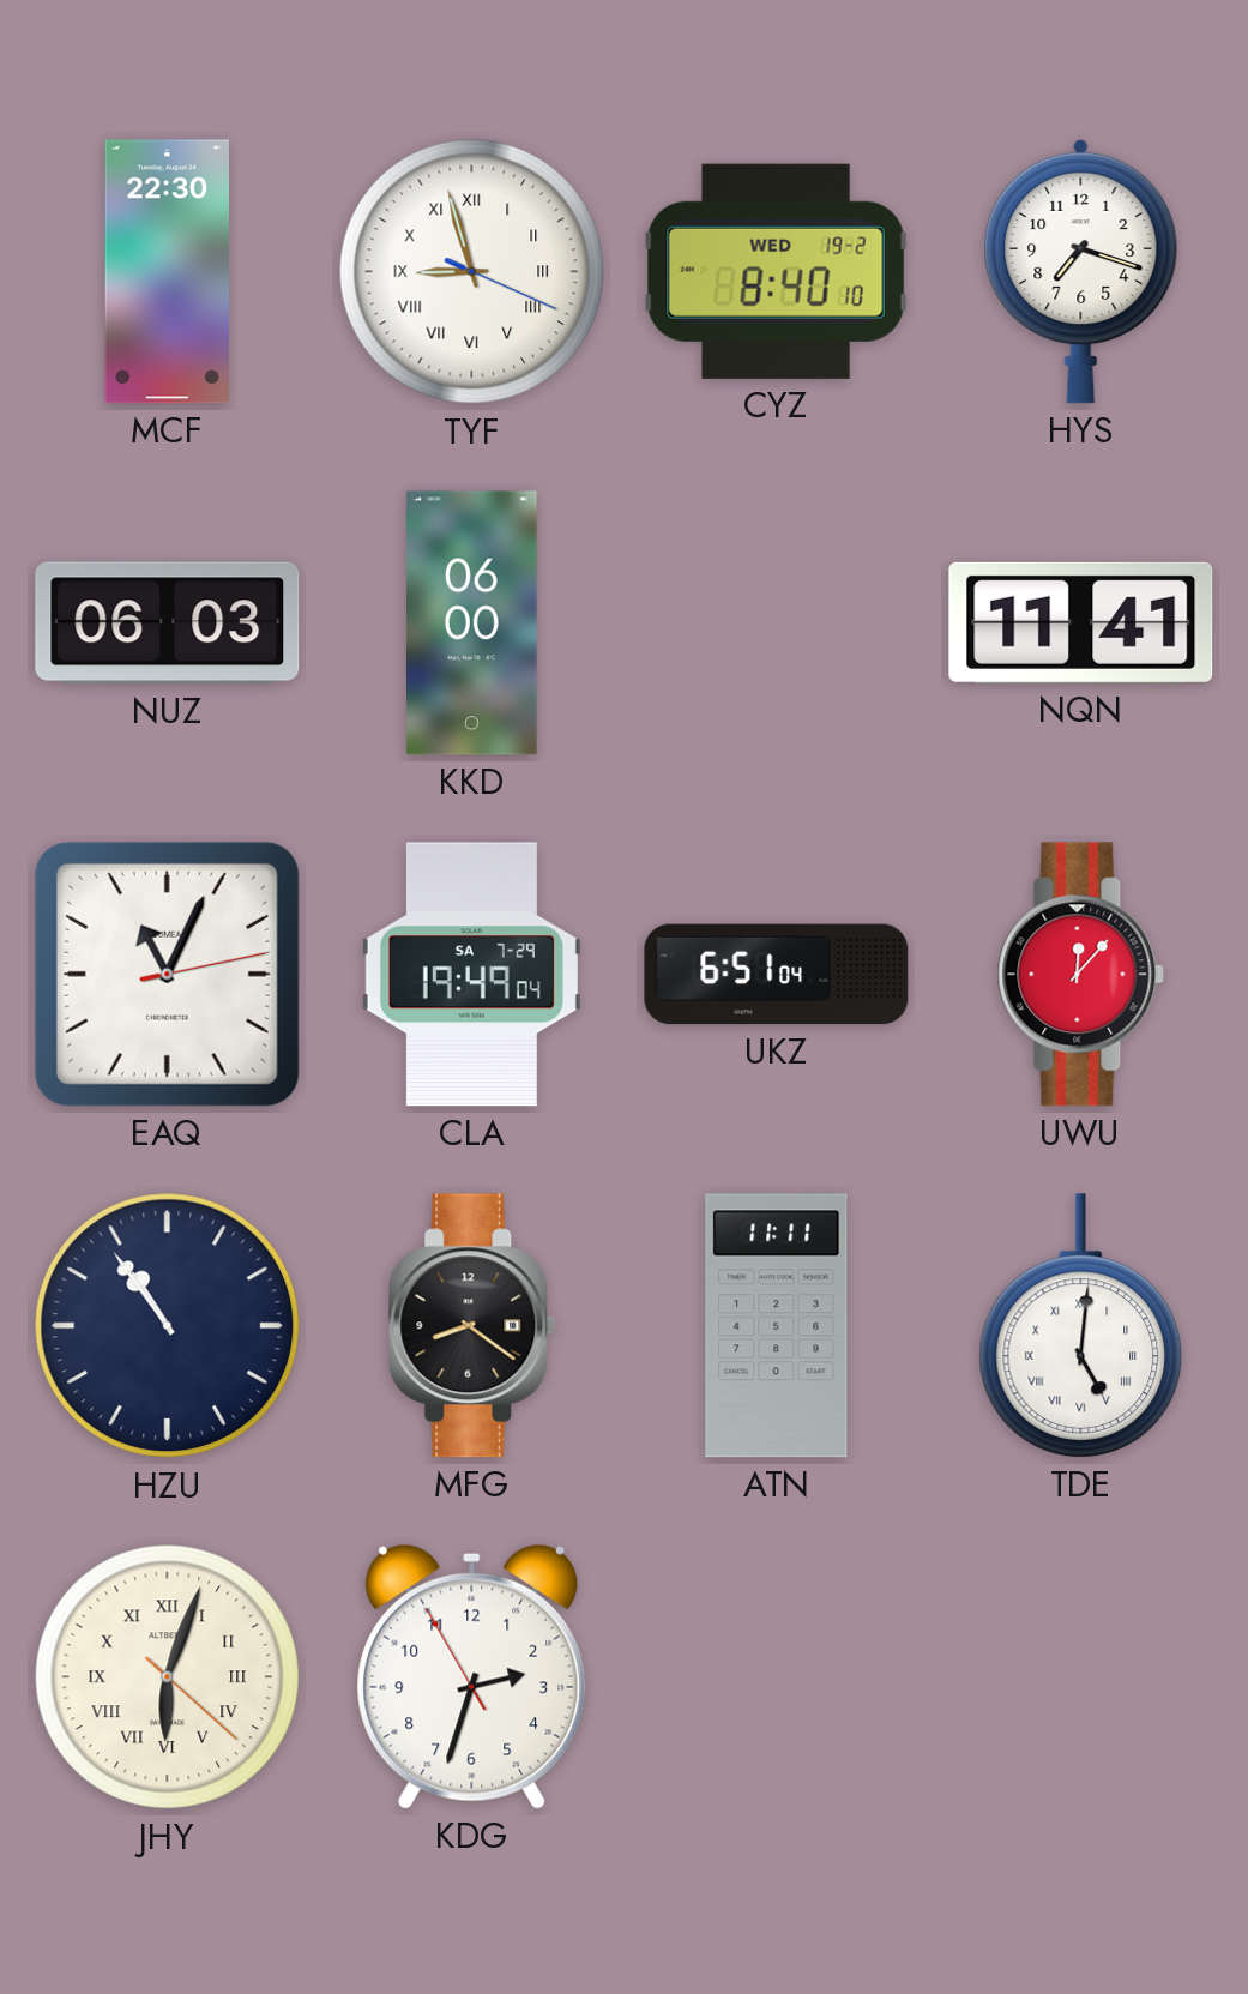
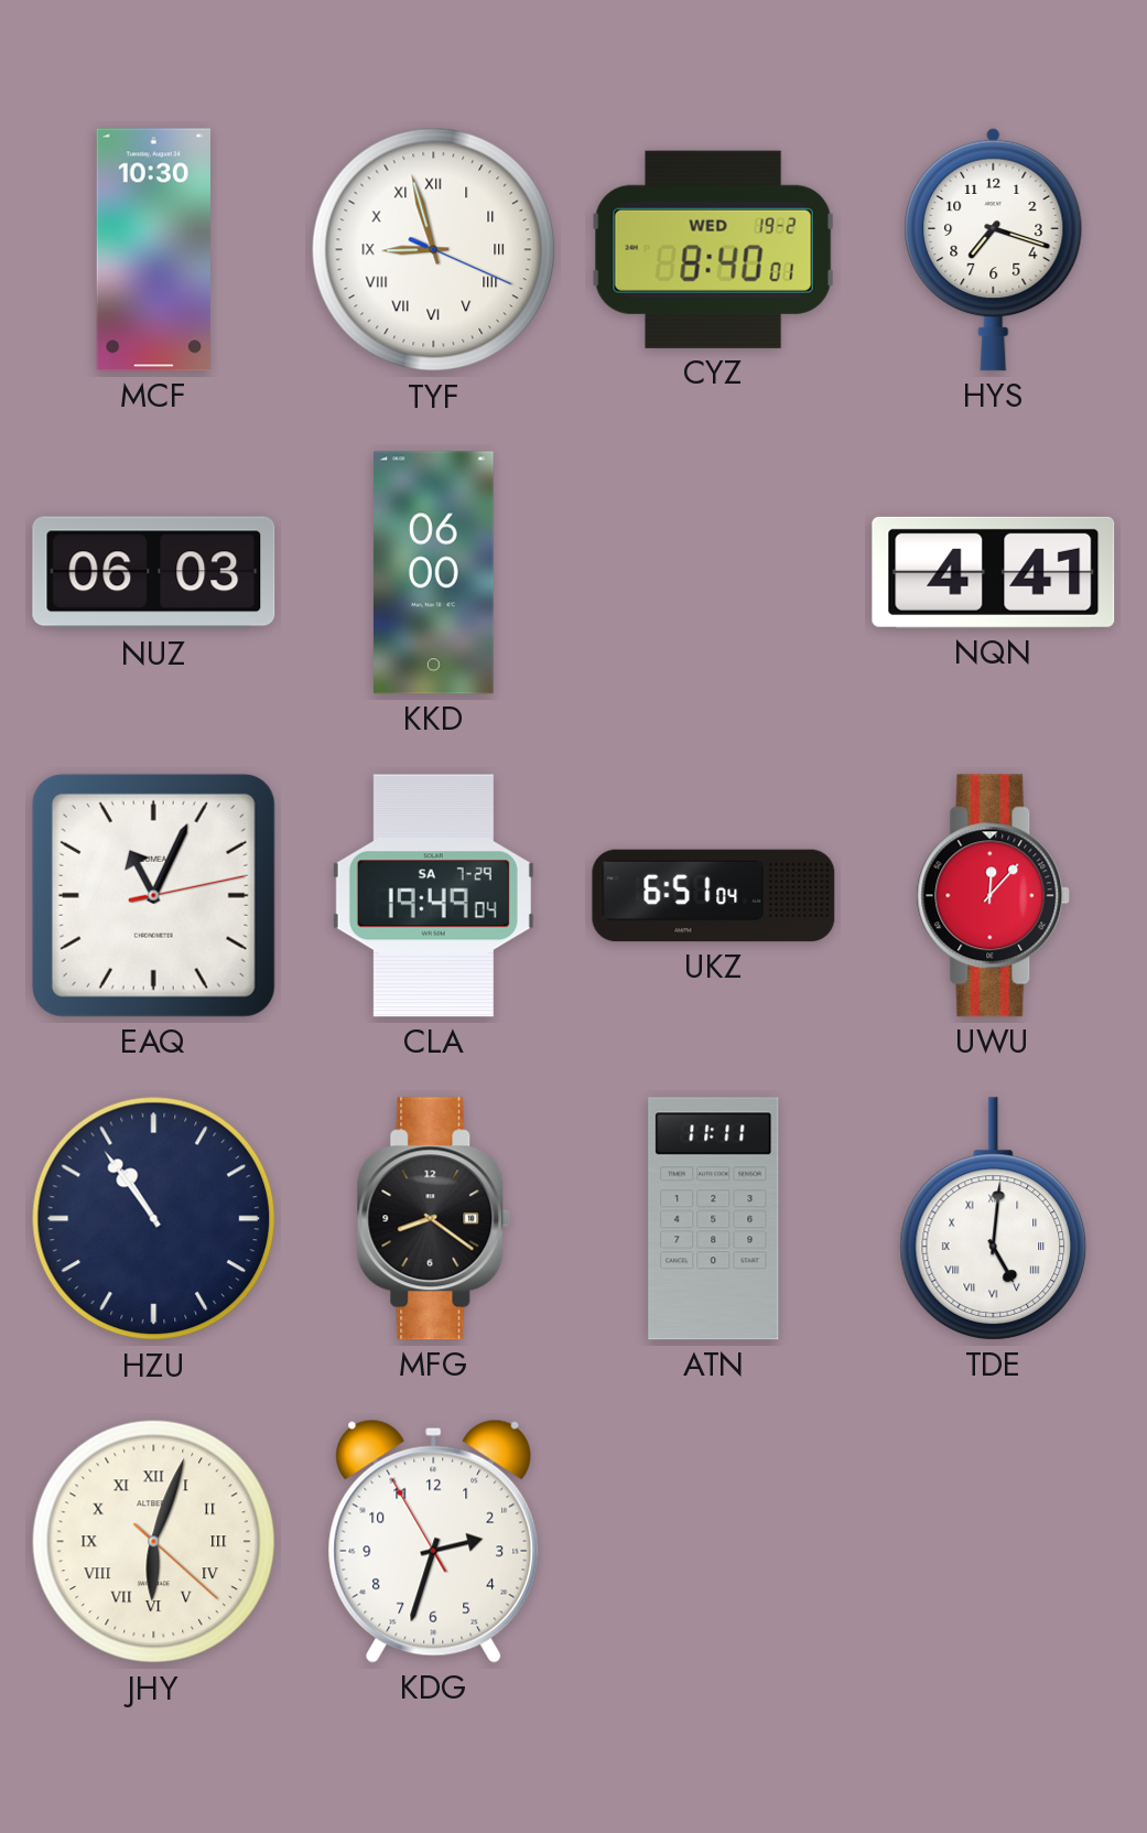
MCF: 22:30 -> 10:30
CYZ: 8:40:10 -> 8:40:01
NQN: 11:41 -> 4:41
